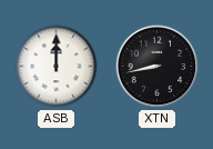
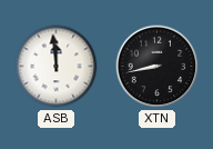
ASB: 12:00 -> 11:59
